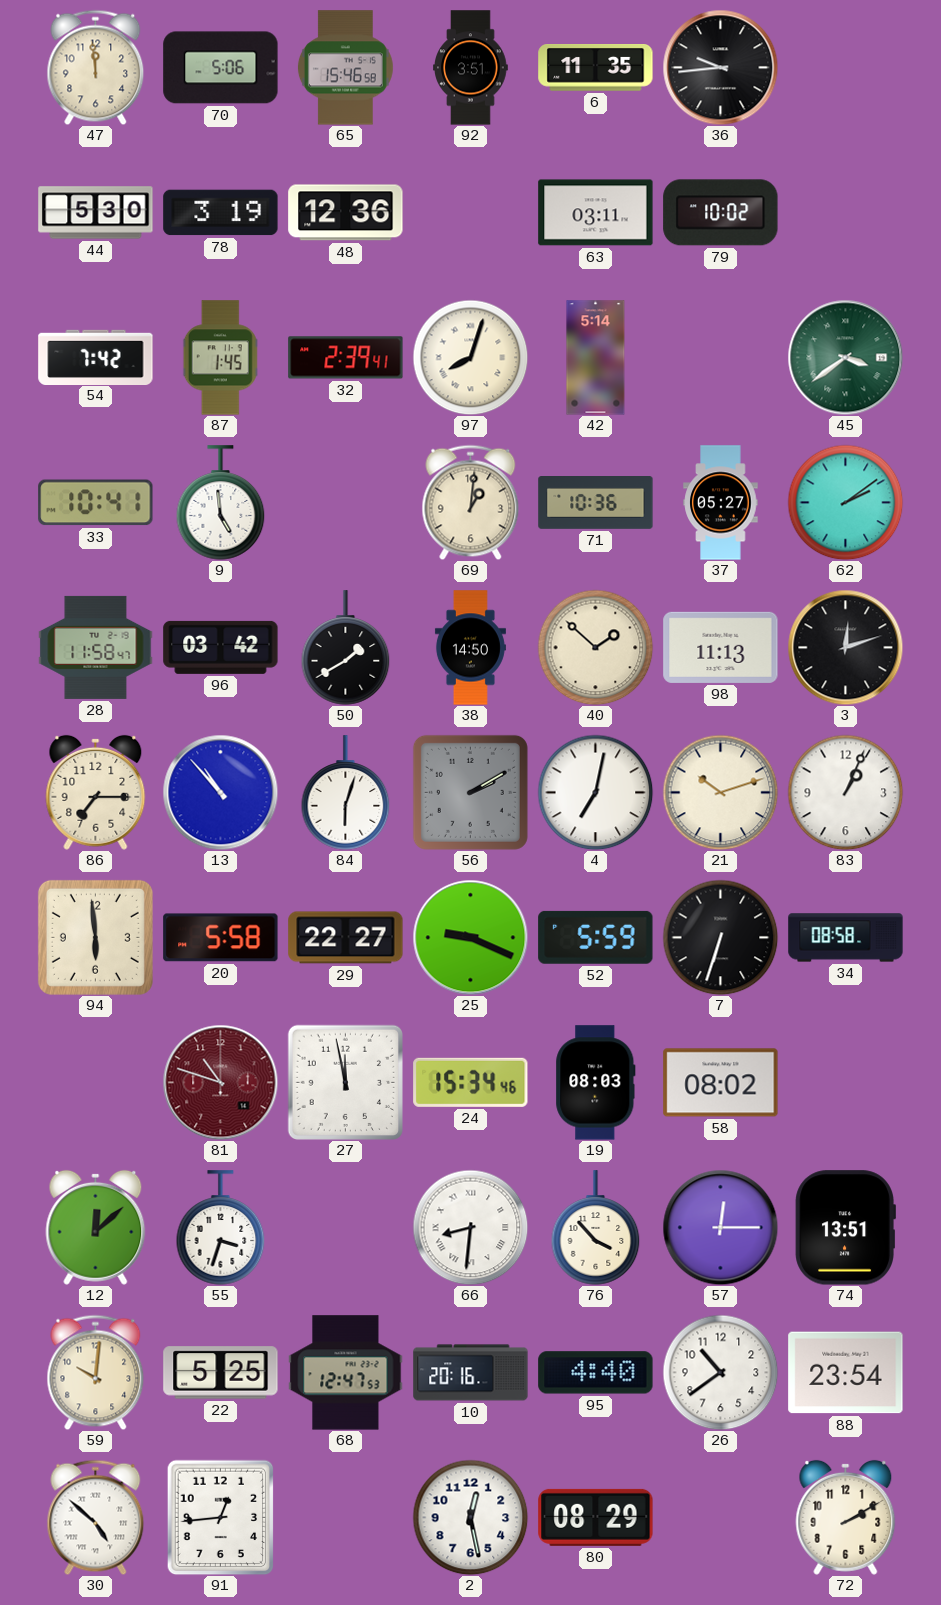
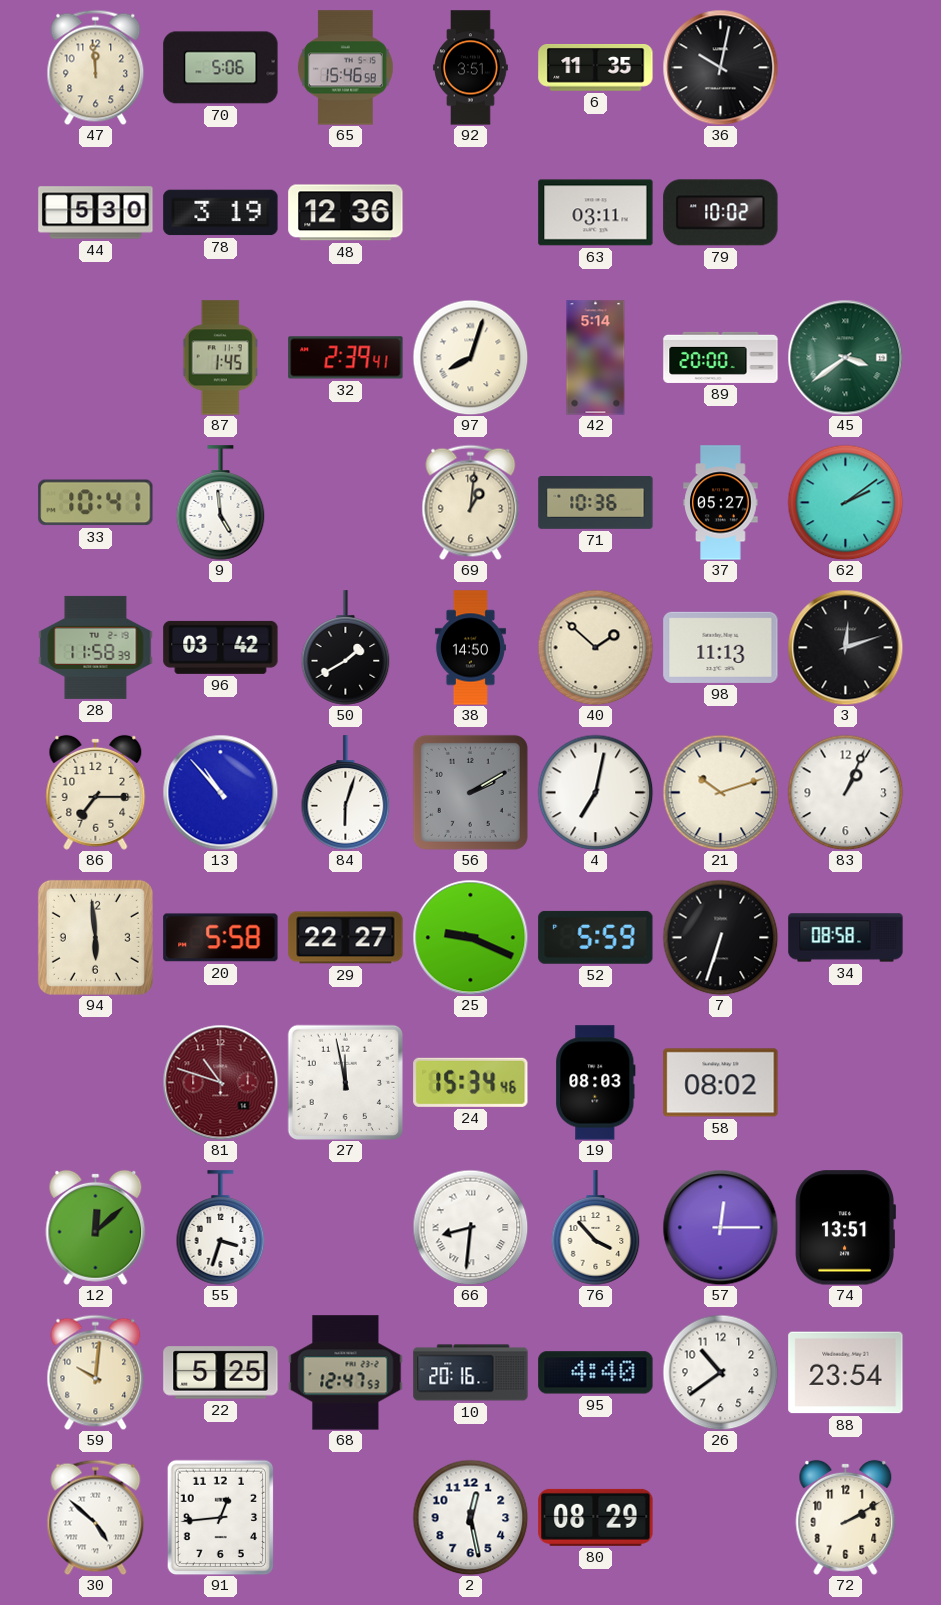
36: 9:44 -> 10:02
54: 7:42 -> none
89: none -> 20:00
28: 11:58:47 -> 11:58:39
